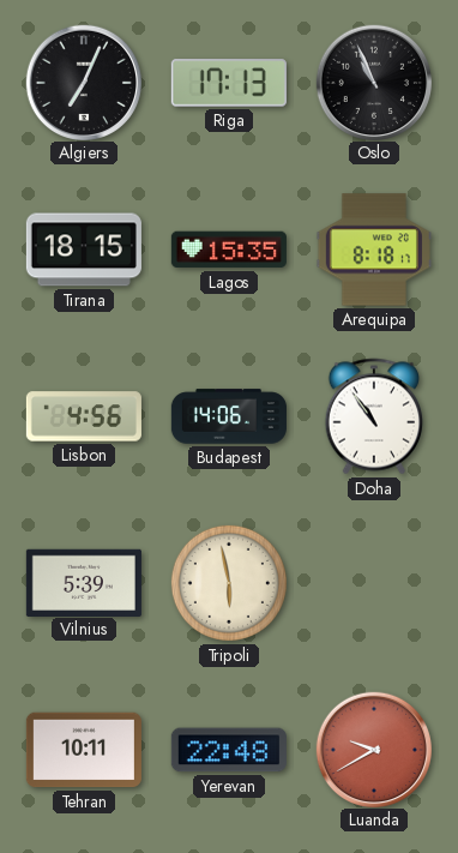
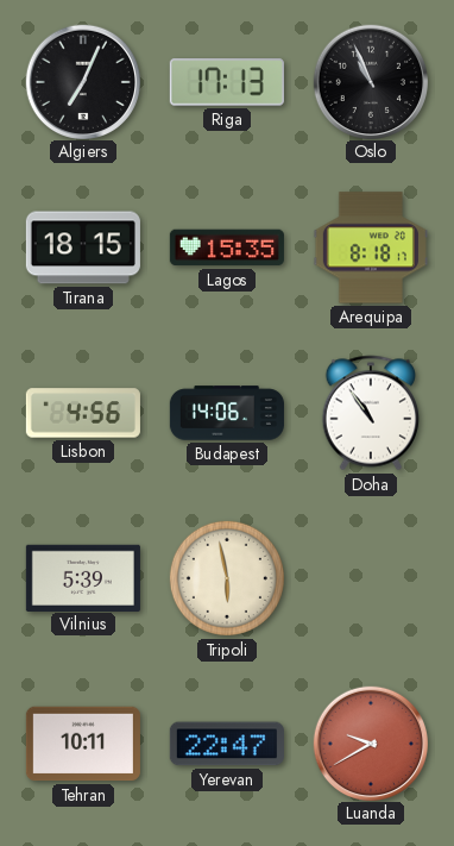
Yerevan: 22:48 -> 22:47
